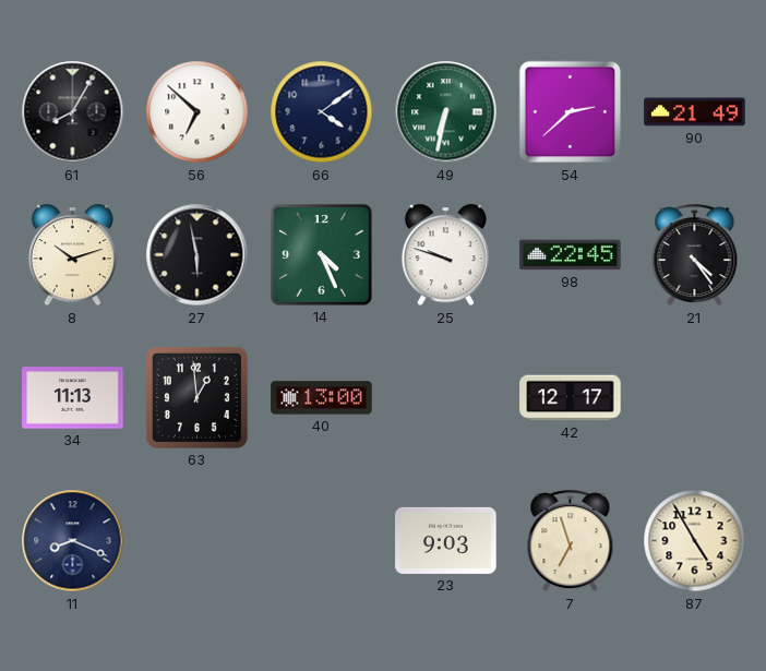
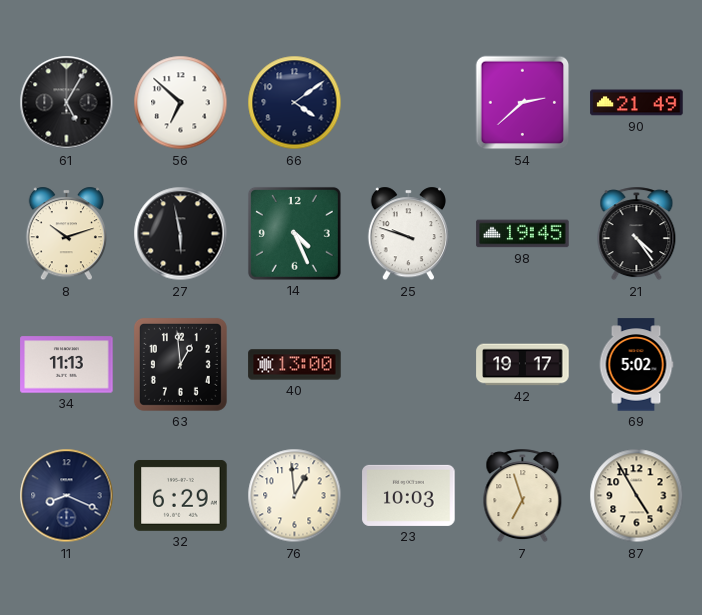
61: 8:05 -> 5:05
49: 6:32 -> none
98: 22:45 -> 19:45
42: 12:17 -> 19:17
69: none -> 5:02
32: none -> 6:29
76: none -> 12:59
23: 9:03 -> 10:03
